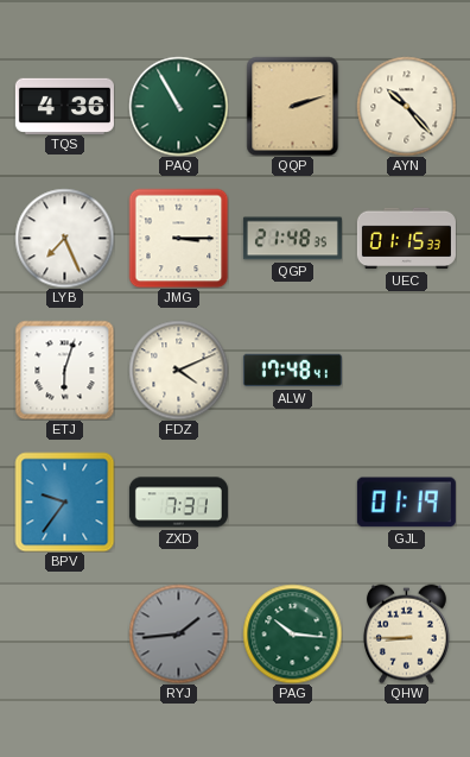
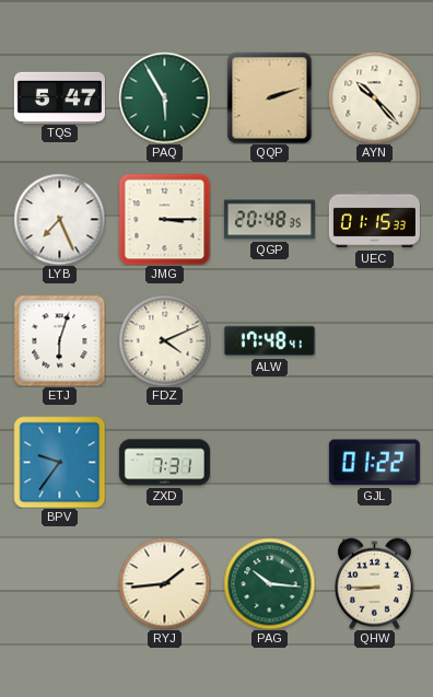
TQS: 4:36 -> 5:47
PAQ: 10:55 -> 5:55
QGP: 21:48 -> 20:48
GJL: 01:19 -> 01:22
RYJ dial: grey -> cream
